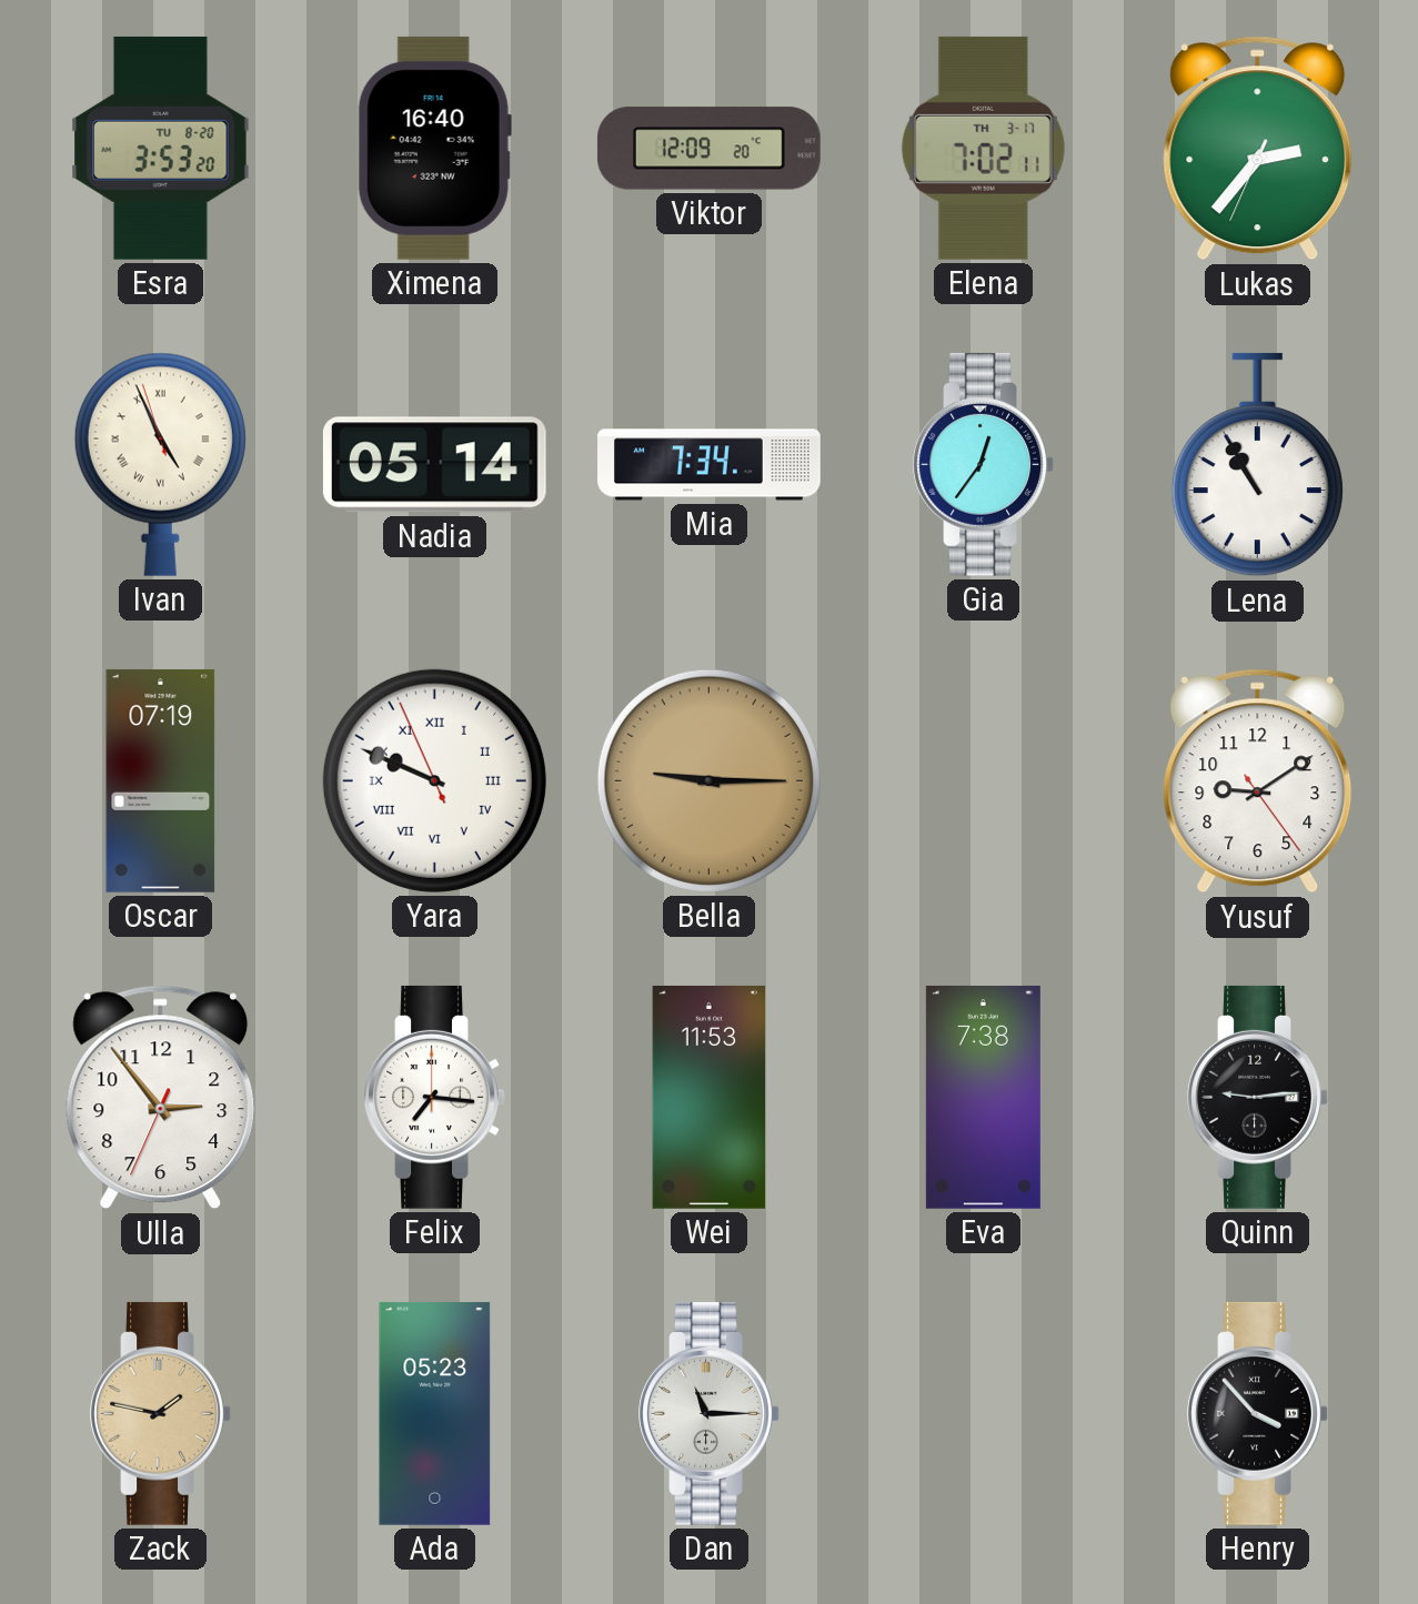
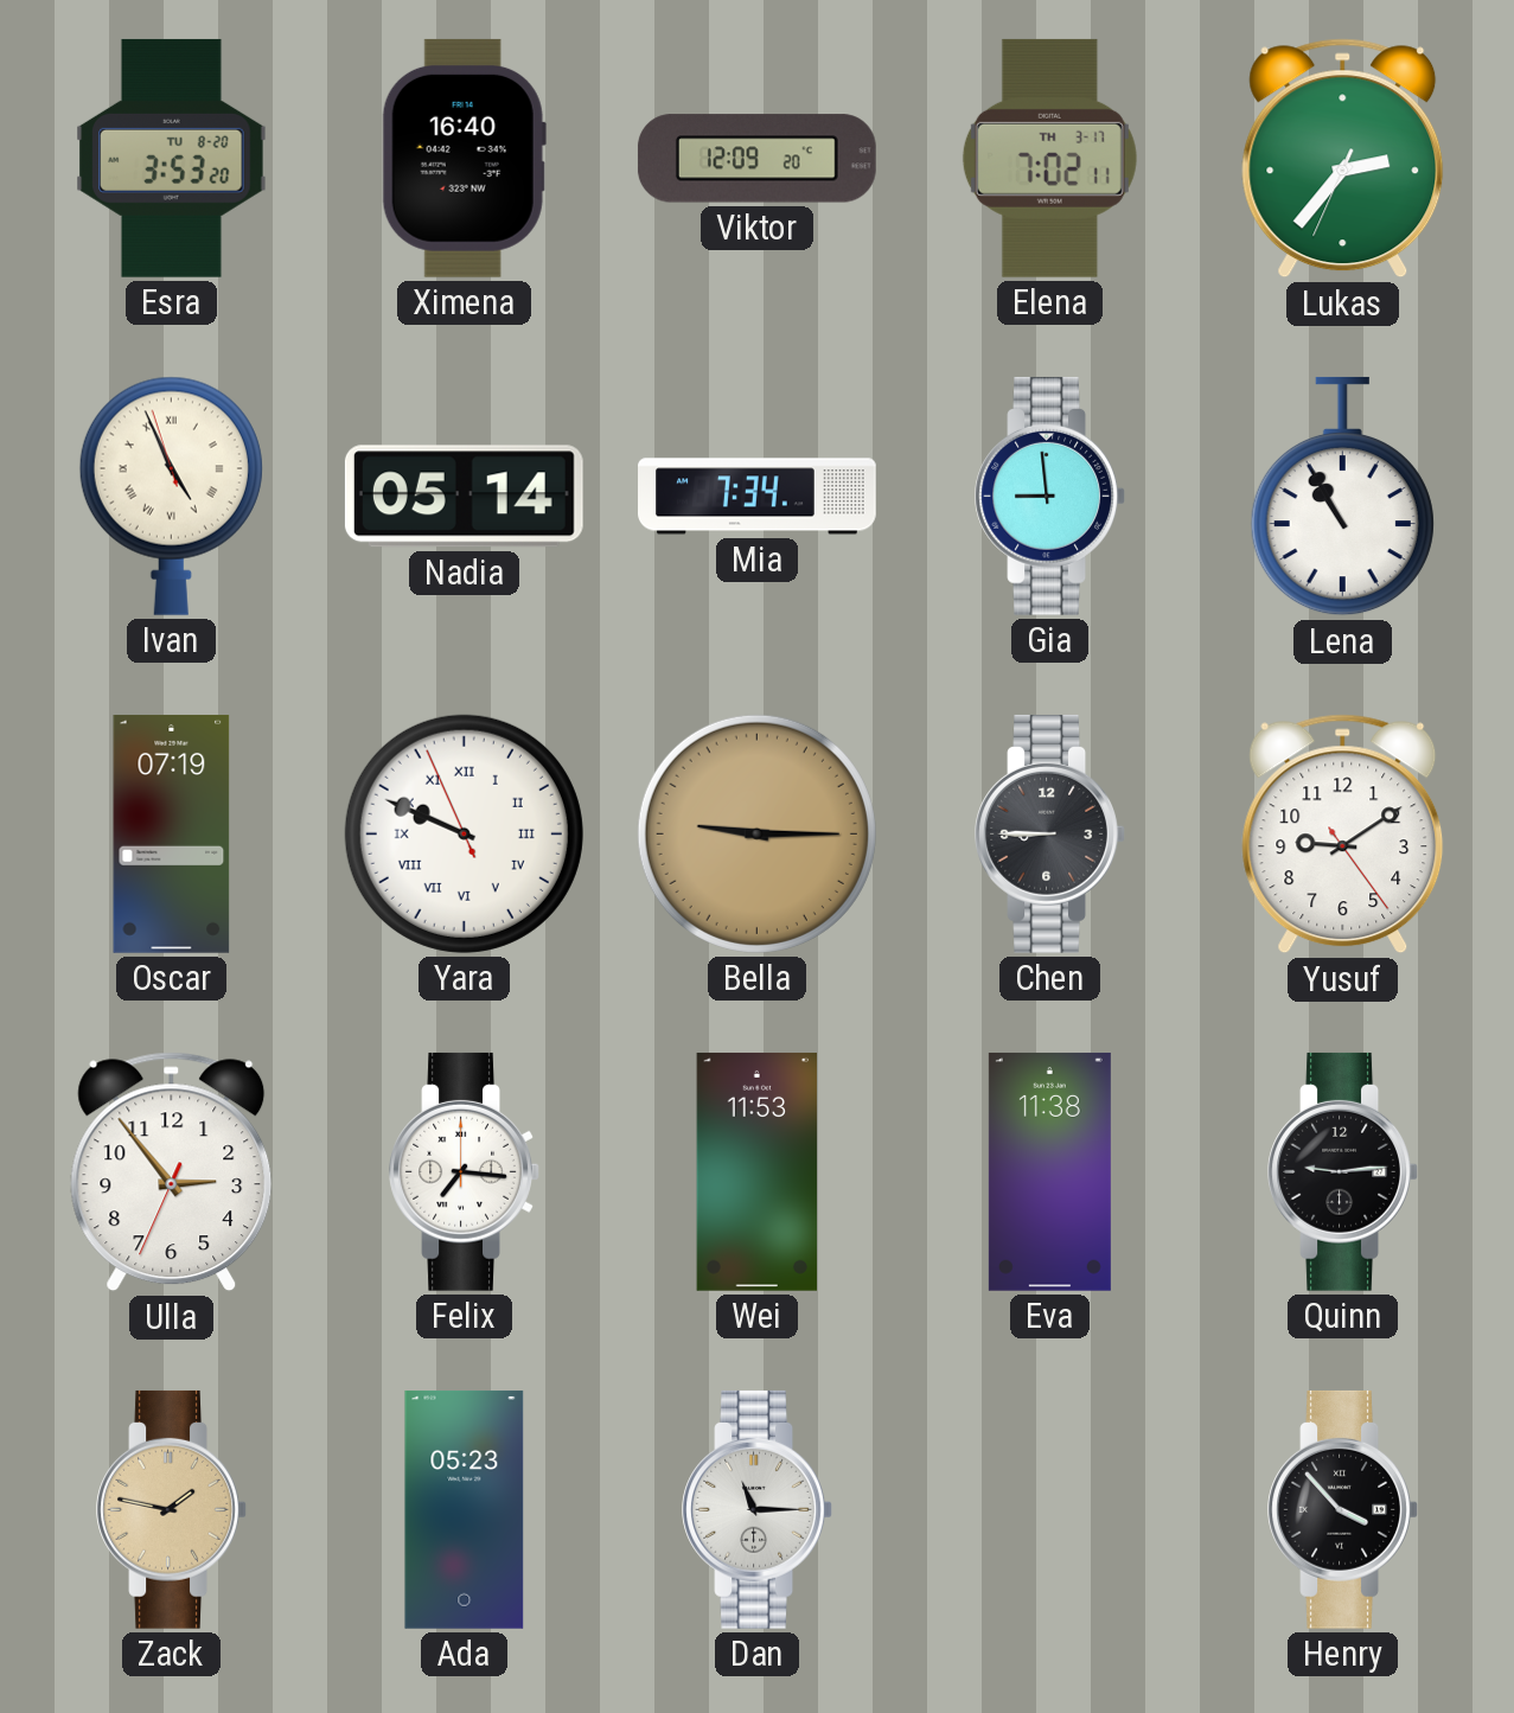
Gia: 12:36 -> 8:59
Chen: none -> 8:45
Eva: 7:38 -> 11:38
